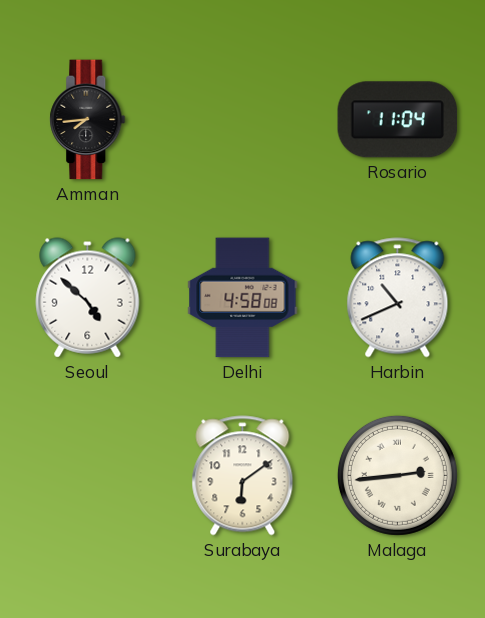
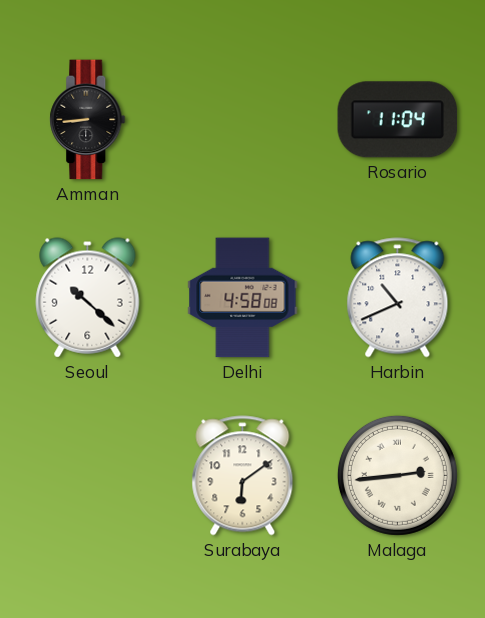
Amman: 7:44 -> 8:44
Seoul: 4:52 -> 10:22
